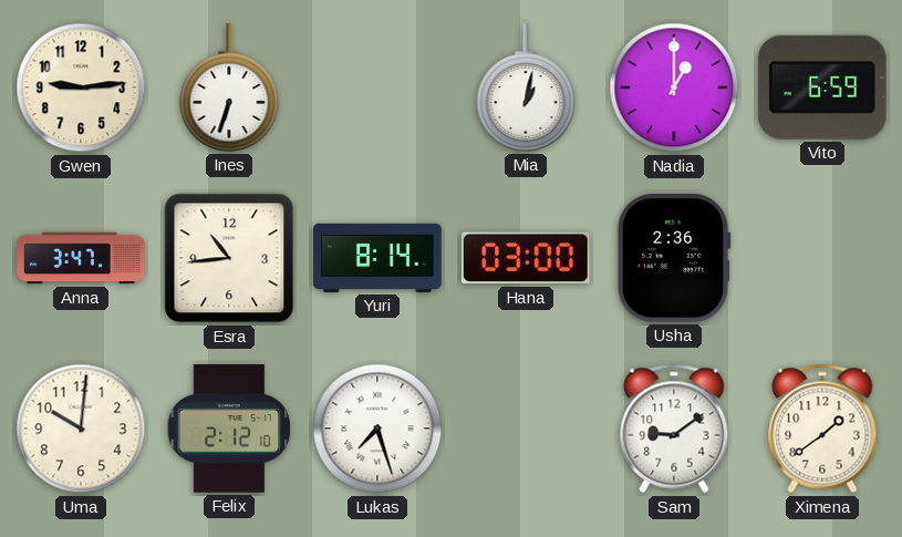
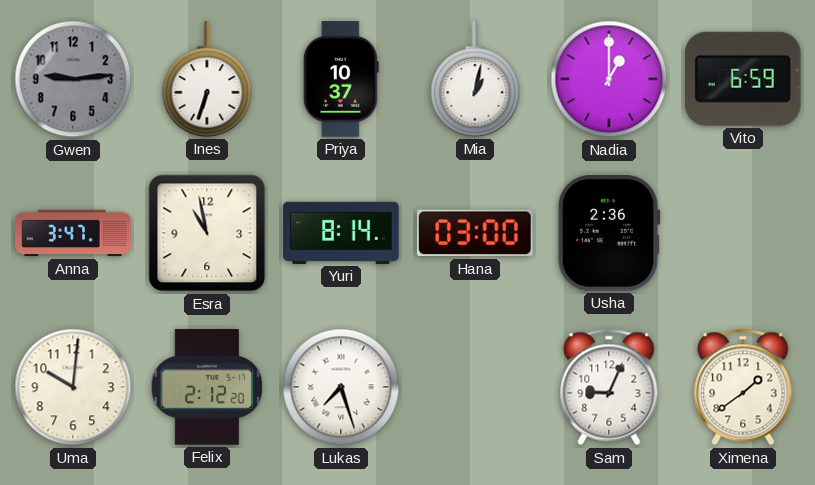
Gwen dial: cream -> grey
Priya: none -> 10:37
Esra: 10:44 -> 10:58
Felix: 2:12:10 -> 2:12:20
Sam: 9:09 -> 9:04
